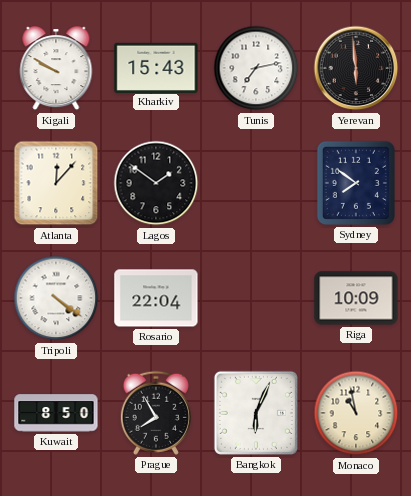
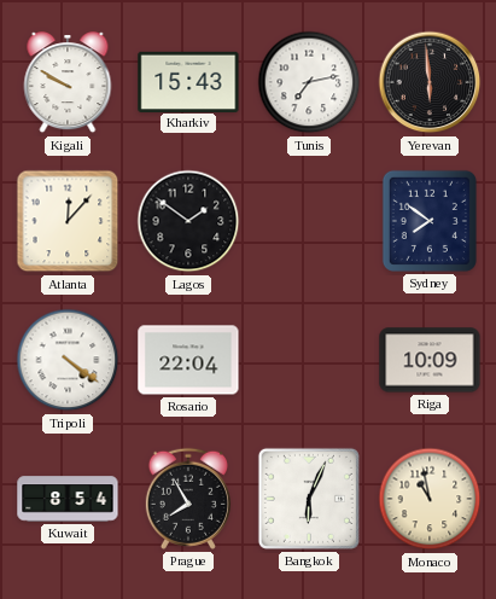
Kuwait: 8:50 -> 8:54
